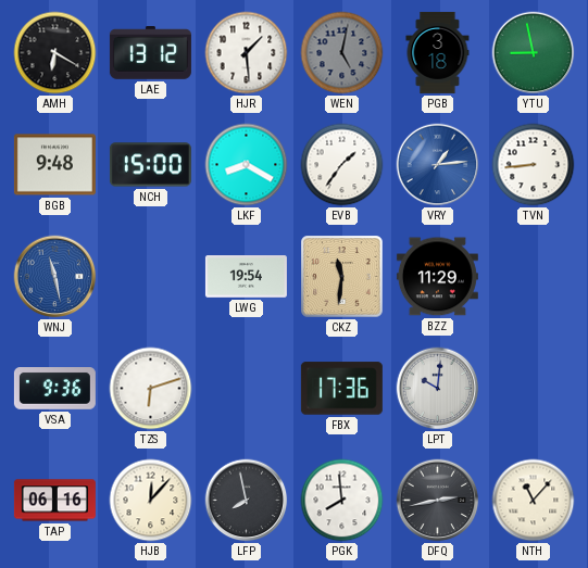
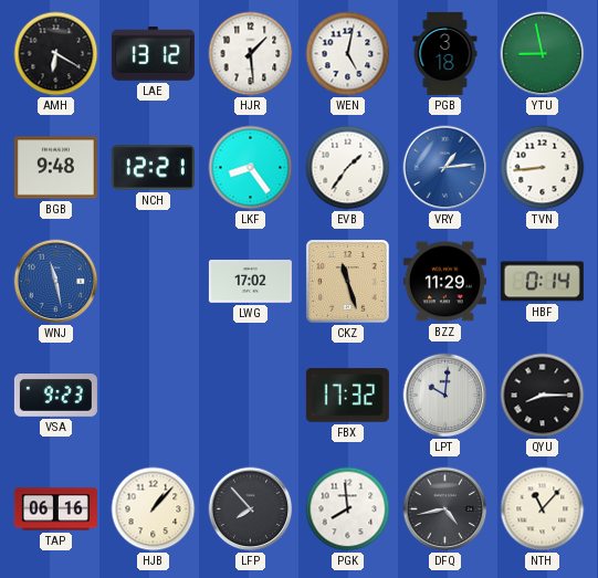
WEN dial: grey -> white
NCH: 15:00 -> 12:21
LKF: 8:20 -> 8:24
LWG: 19:54 -> 17:02
CKZ: 11:31 -> 11:27
HBF: none -> 0:14
VSA: 9:36 -> 9:23
TZS: 6:12 -> none
FBX: 17:36 -> 17:32
QYU: none -> 8:15
HJB: 12:07 -> 1:07
LFP: 7:58 -> 7:53
DFQ: 2:43 -> 4:43
